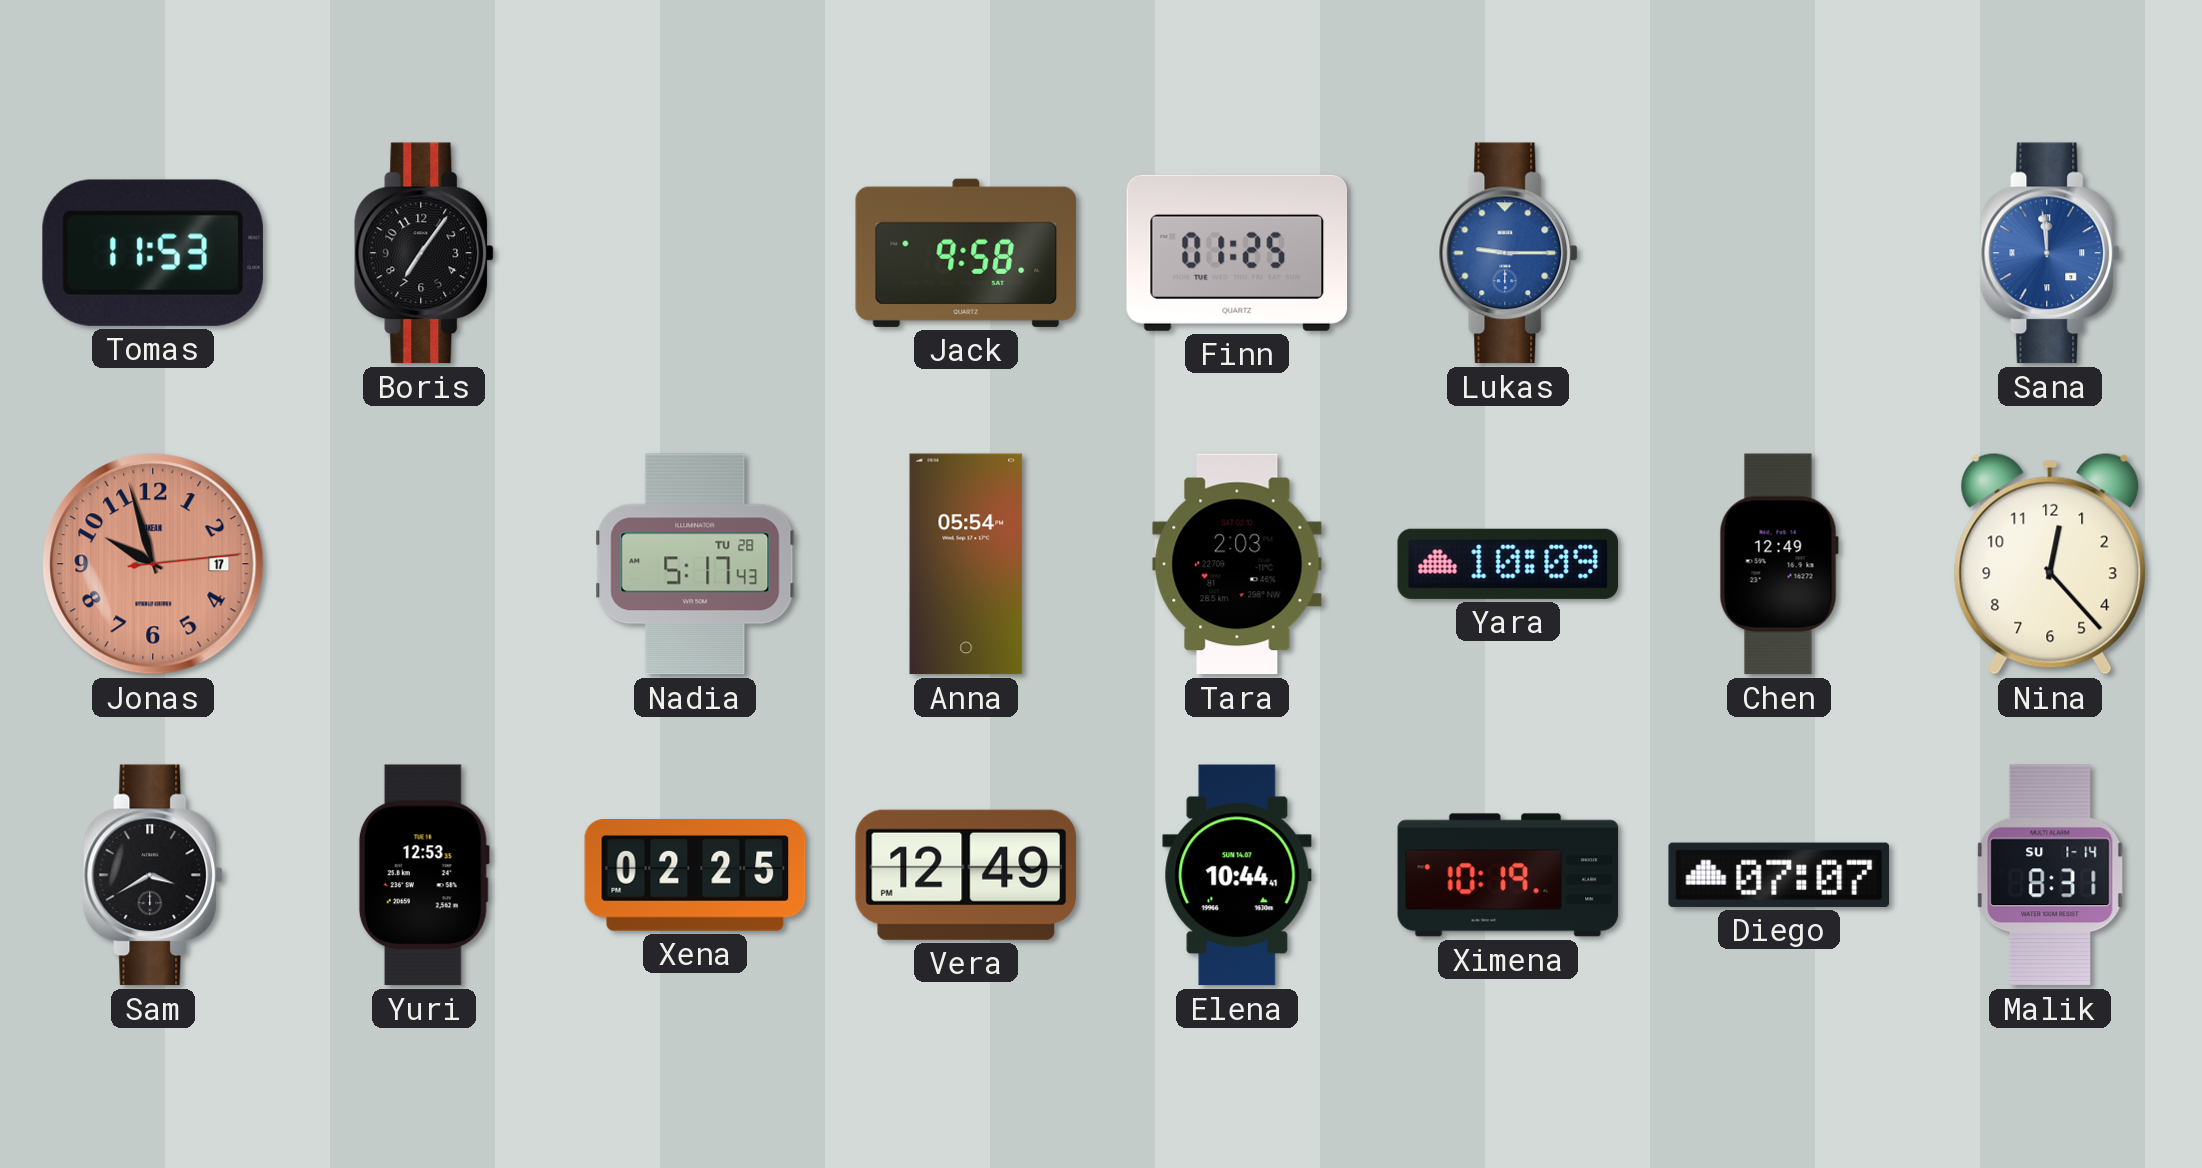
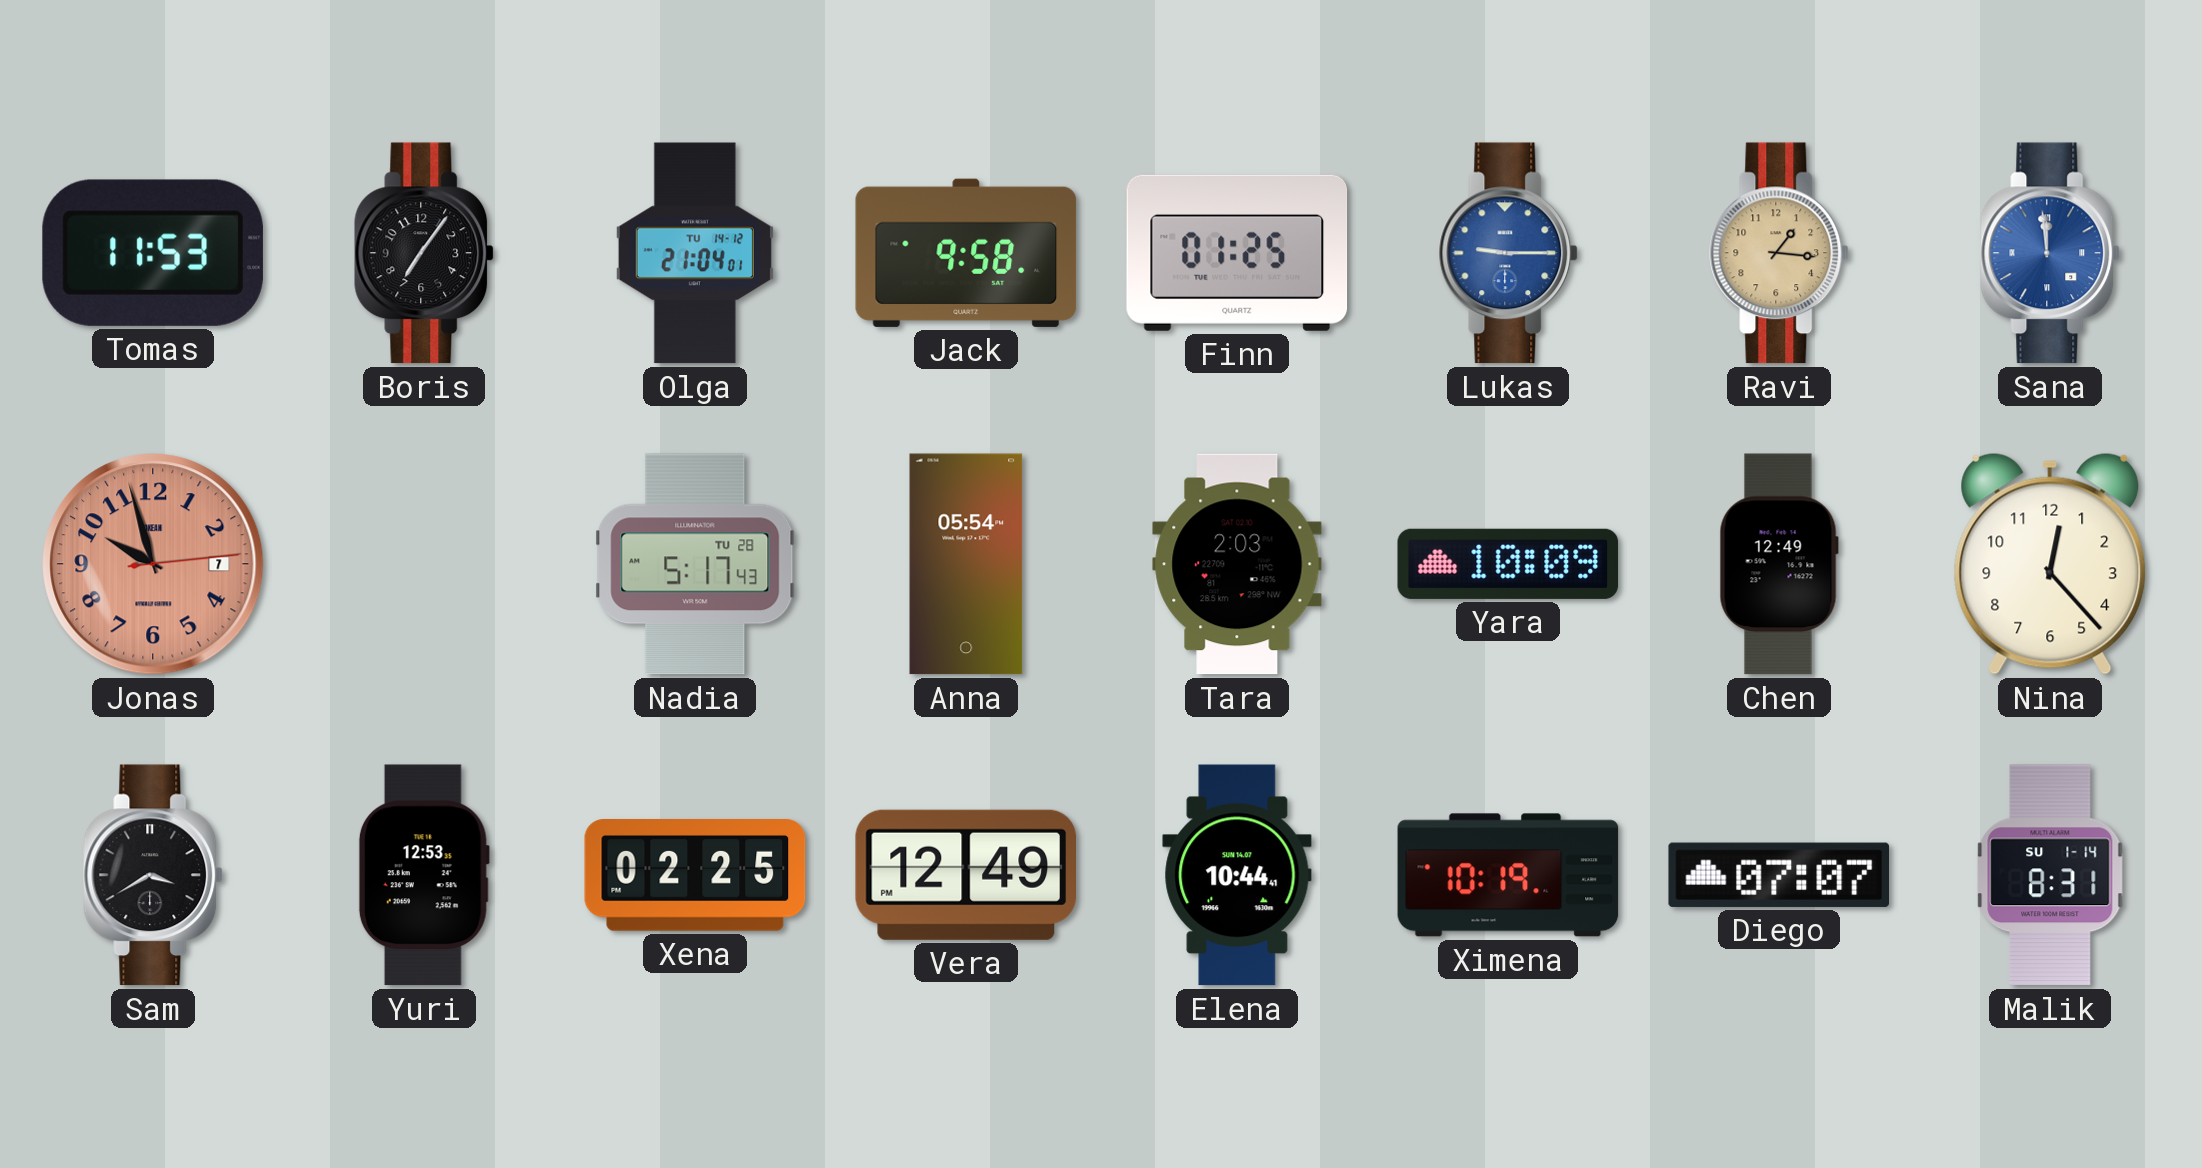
Olga: none -> 21:04
Ravi: none -> 1:16
Jonas date: 17 -> 7
